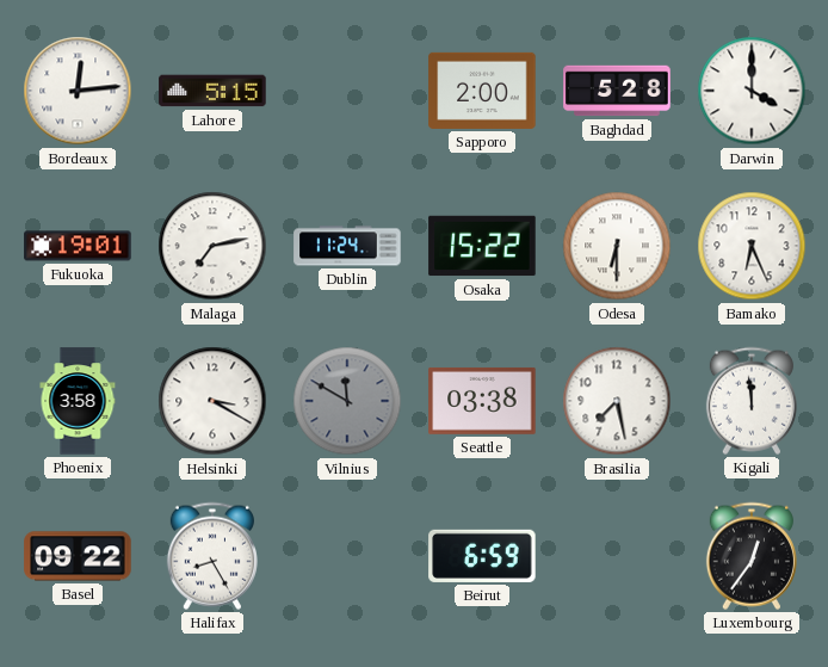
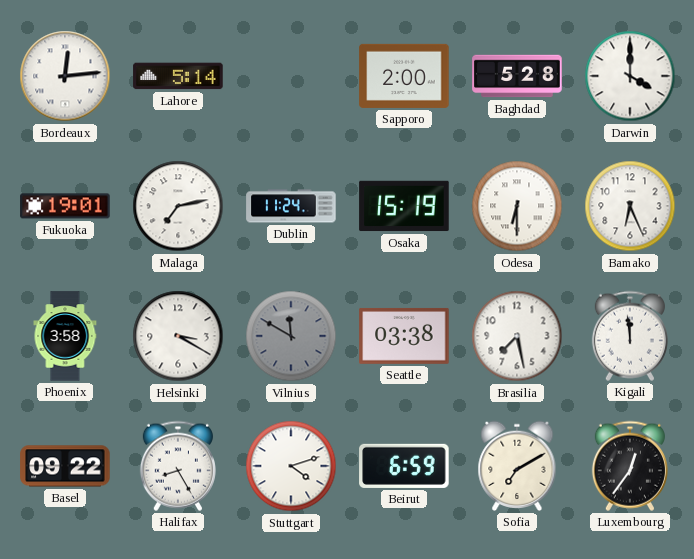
Lahore: 5:15 -> 5:14
Osaka: 15:22 -> 15:19
Stuttgart: none -> 4:12
Sofia: none -> 7:10
